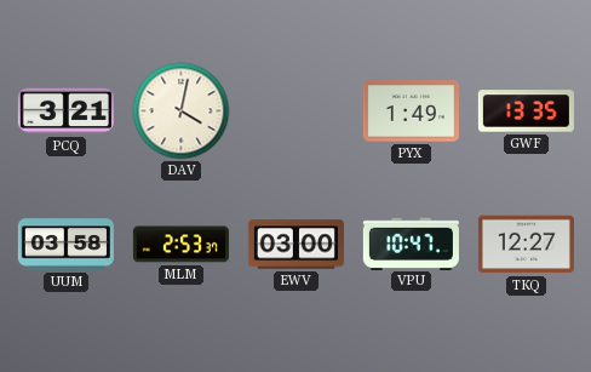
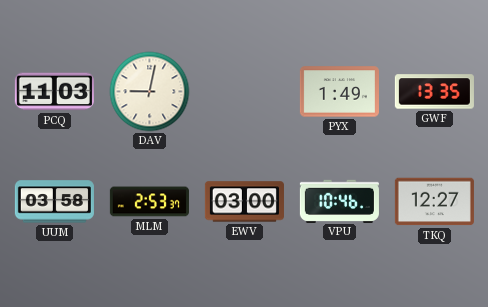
PCQ: 3:21 -> 11:03
DAV: 4:02 -> 9:02
VPU: 10:47 -> 10:46
